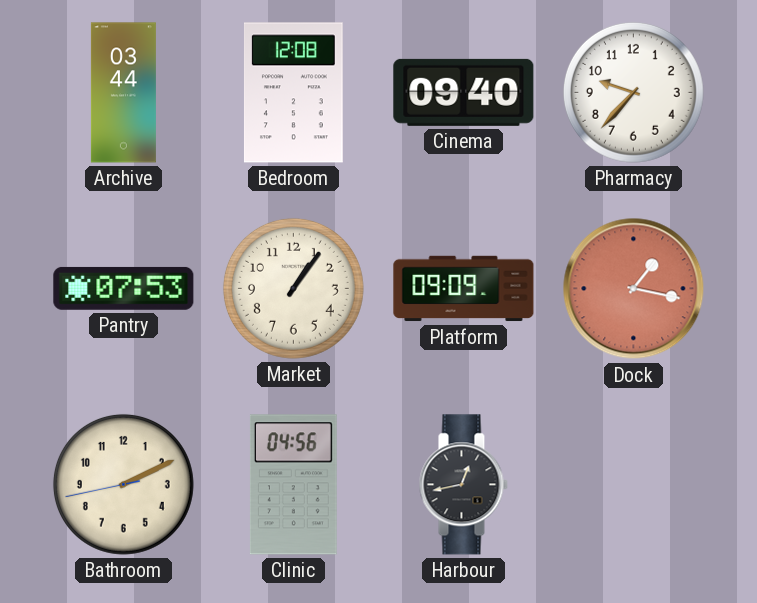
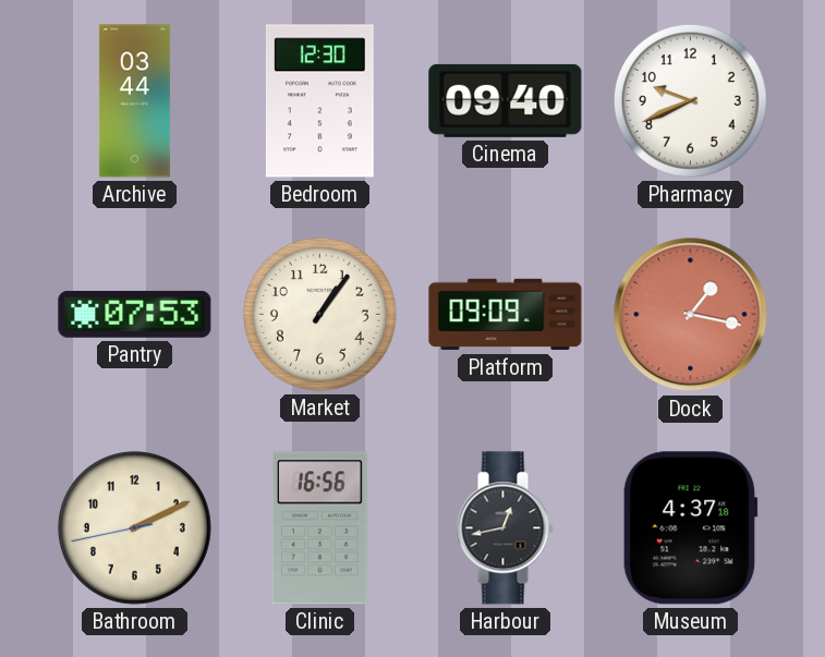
Bedroom: 12:08 -> 12:30
Pharmacy: 9:37 -> 9:41
Clinic: 04:56 -> 16:56
Museum: none -> 4:37
